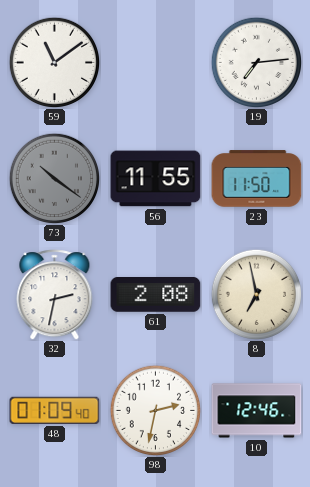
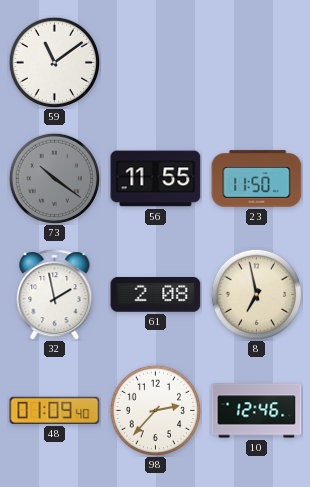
19: 7:14 -> none
32: 2:32 -> 1:58
98: 2:32 -> 2:37
